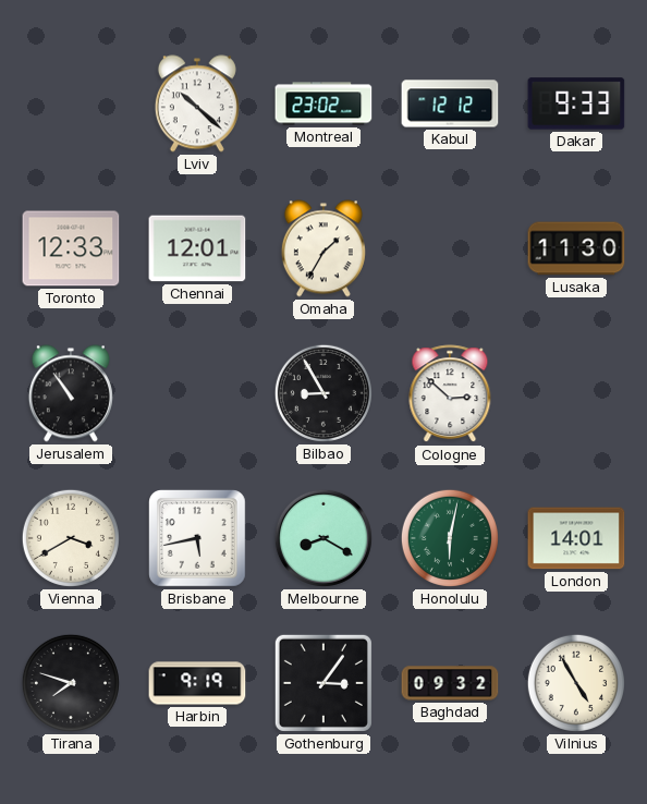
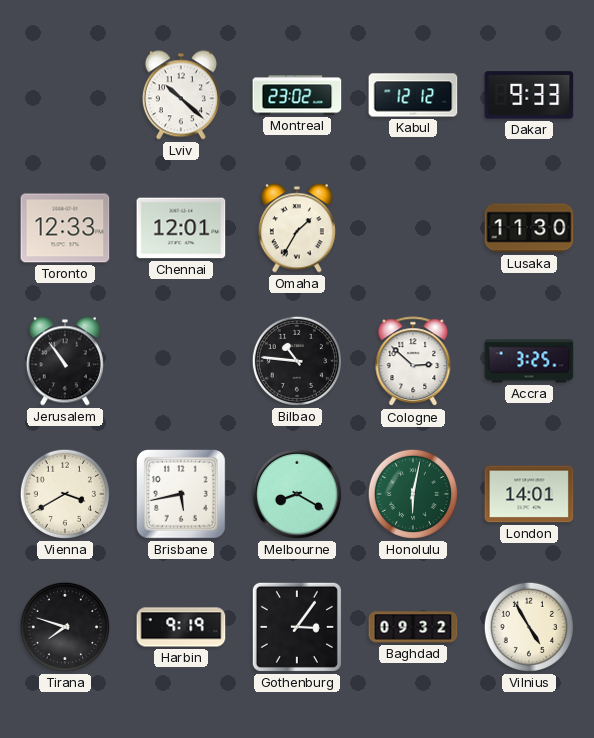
Bilbao: 8:55 -> 10:46
Accra: none -> 3:25
